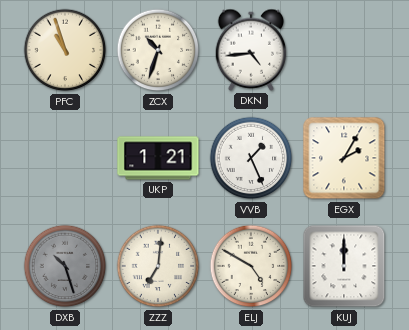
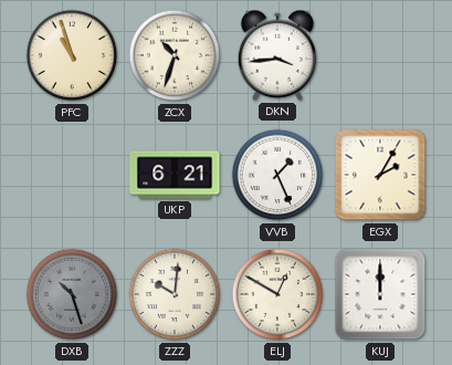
DKN: 4:44 -> 3:44
UKP: 1:21 -> 6:21
ZZZ: 7:01 -> 10:01
ELJ: 4:50 -> 12:50
